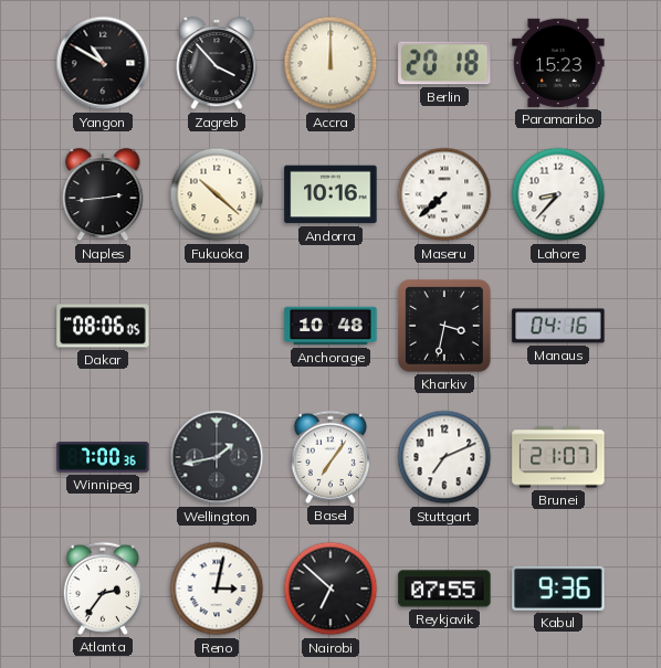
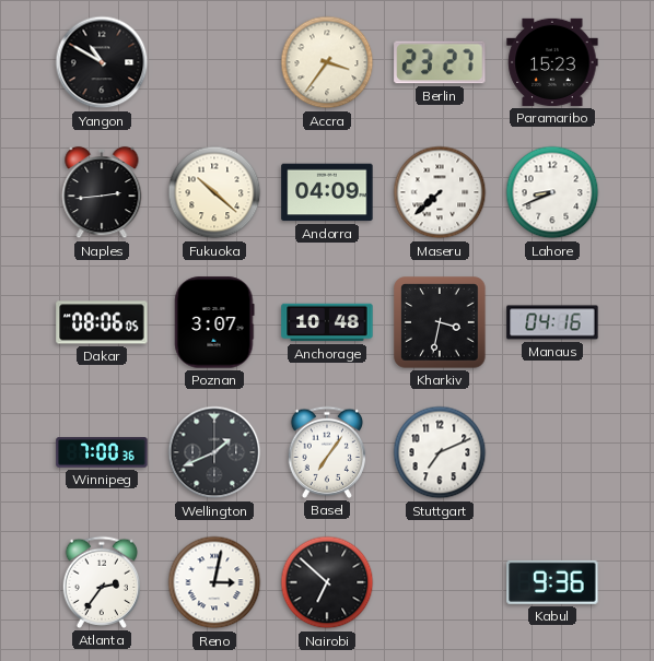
Zagreb: 3:53 -> none
Accra: 12:00 -> 3:36
Berlin: 20:18 -> 23:27
Andorra: 10:16 -> 04:09
Lahore: 8:37 -> 8:41
Poznan: none -> 3:07
Wellington: 1:43 -> 1:41
Brunei: 21:07 -> none
Reykjavik: 07:55 -> none
